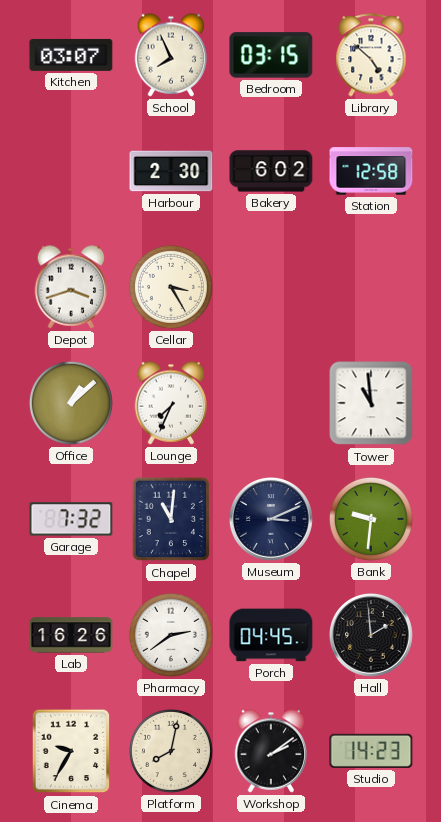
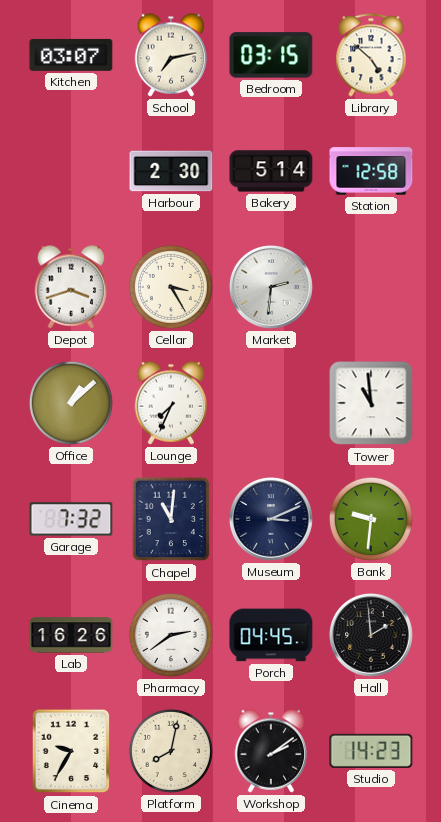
School: 7:56 -> 7:13
Bakery: 6:02 -> 5:14
Market: none -> 2:31
